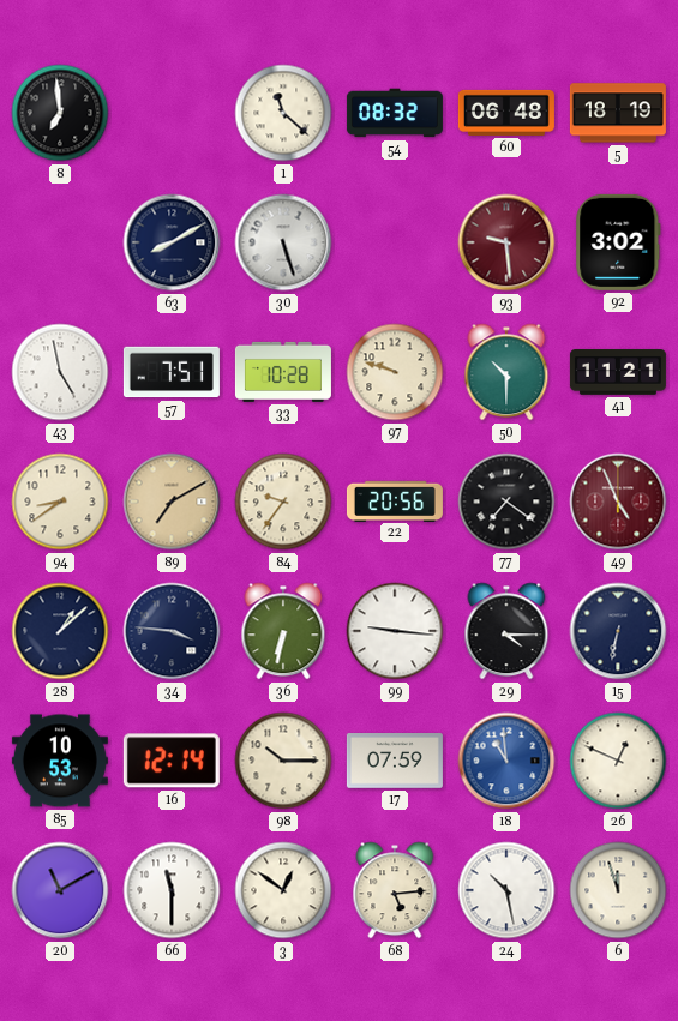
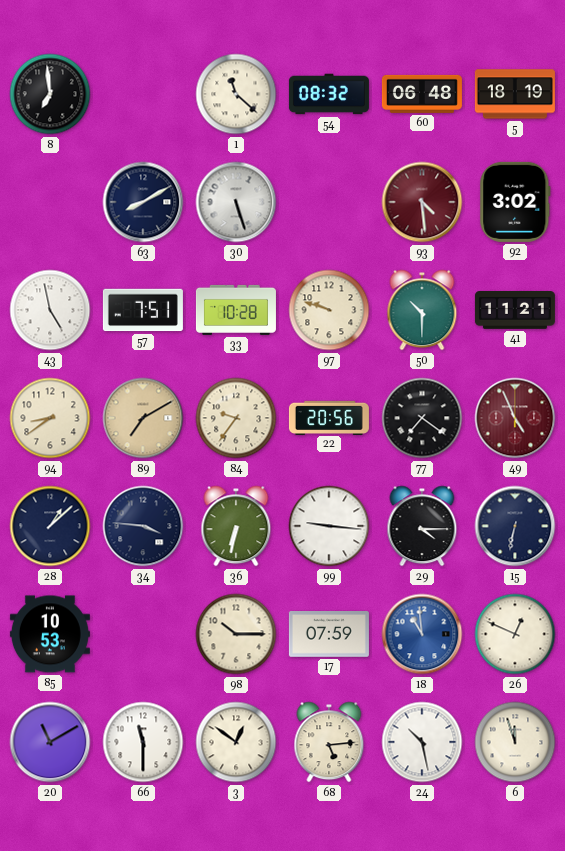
93: 9:29 -> 4:29
16: 12:14 -> none
